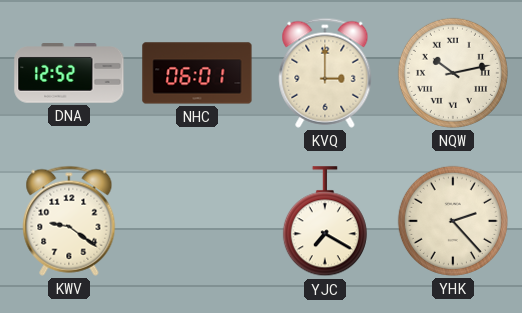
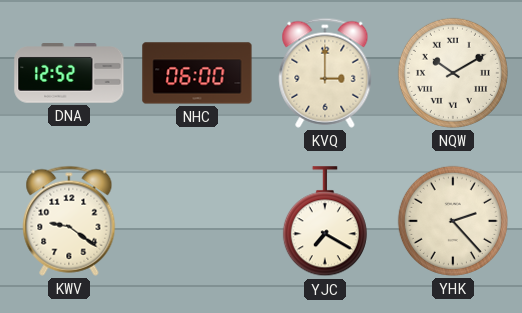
NHC: 06:01 -> 06:00
NQW: 10:13 -> 10:10
